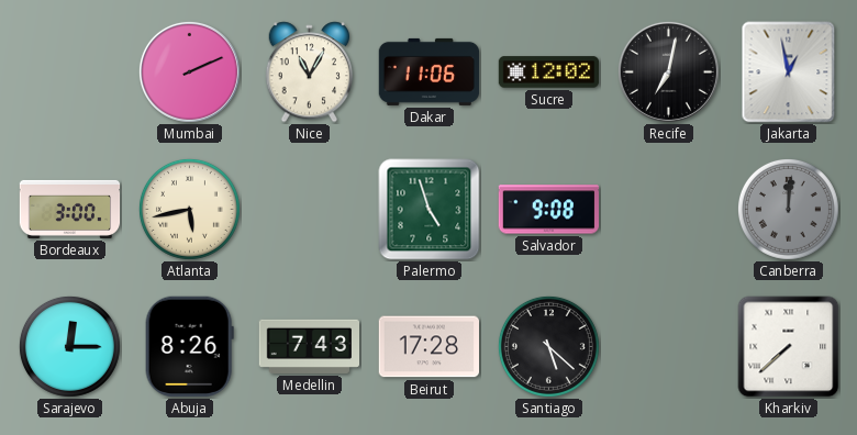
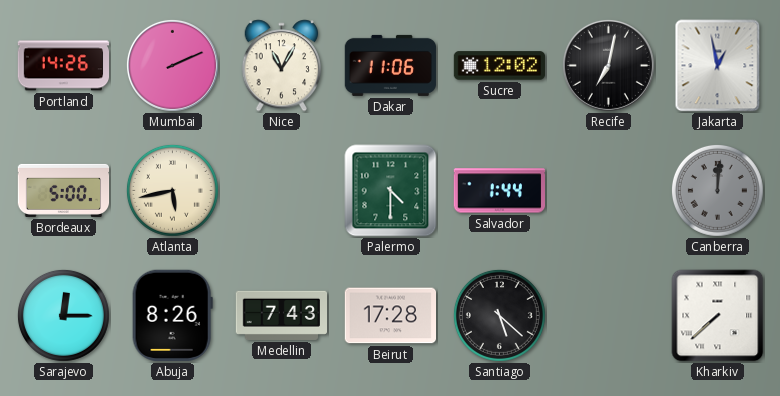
Portland: none -> 14:26
Bordeaux: 3:00 -> 5:00
Palermo: 4:57 -> 4:30
Salvador: 9:08 -> 1:44
